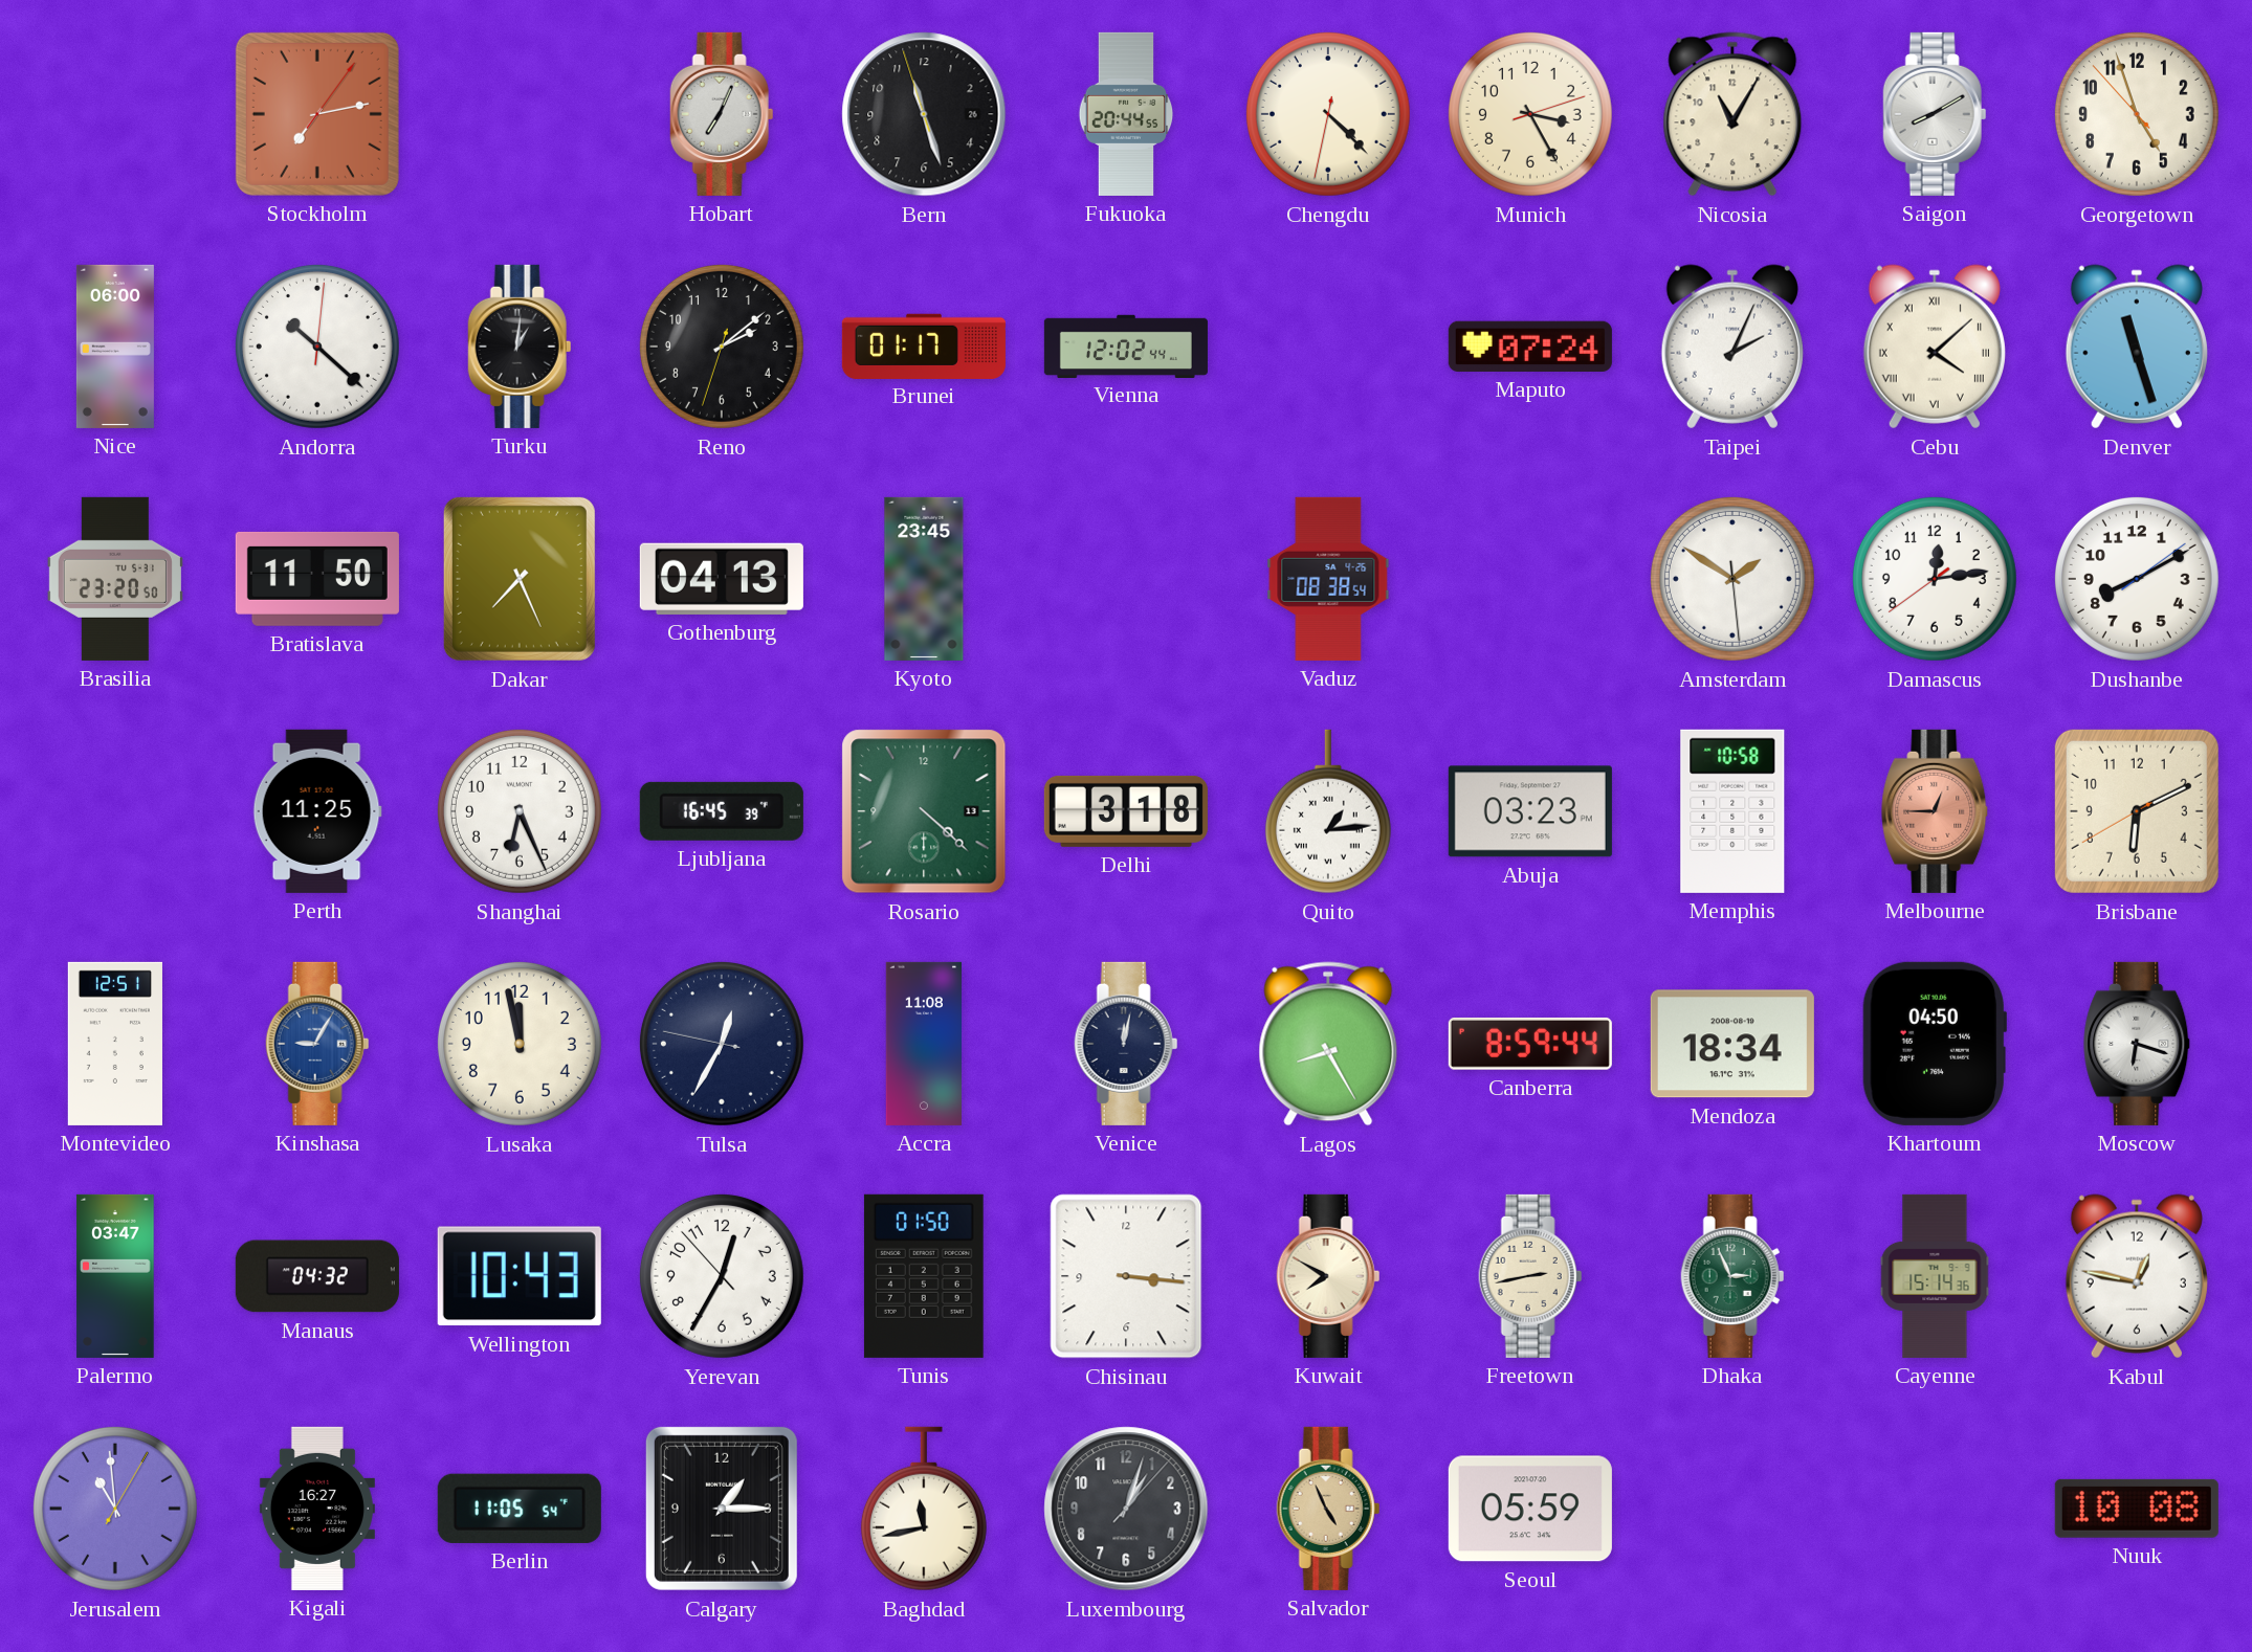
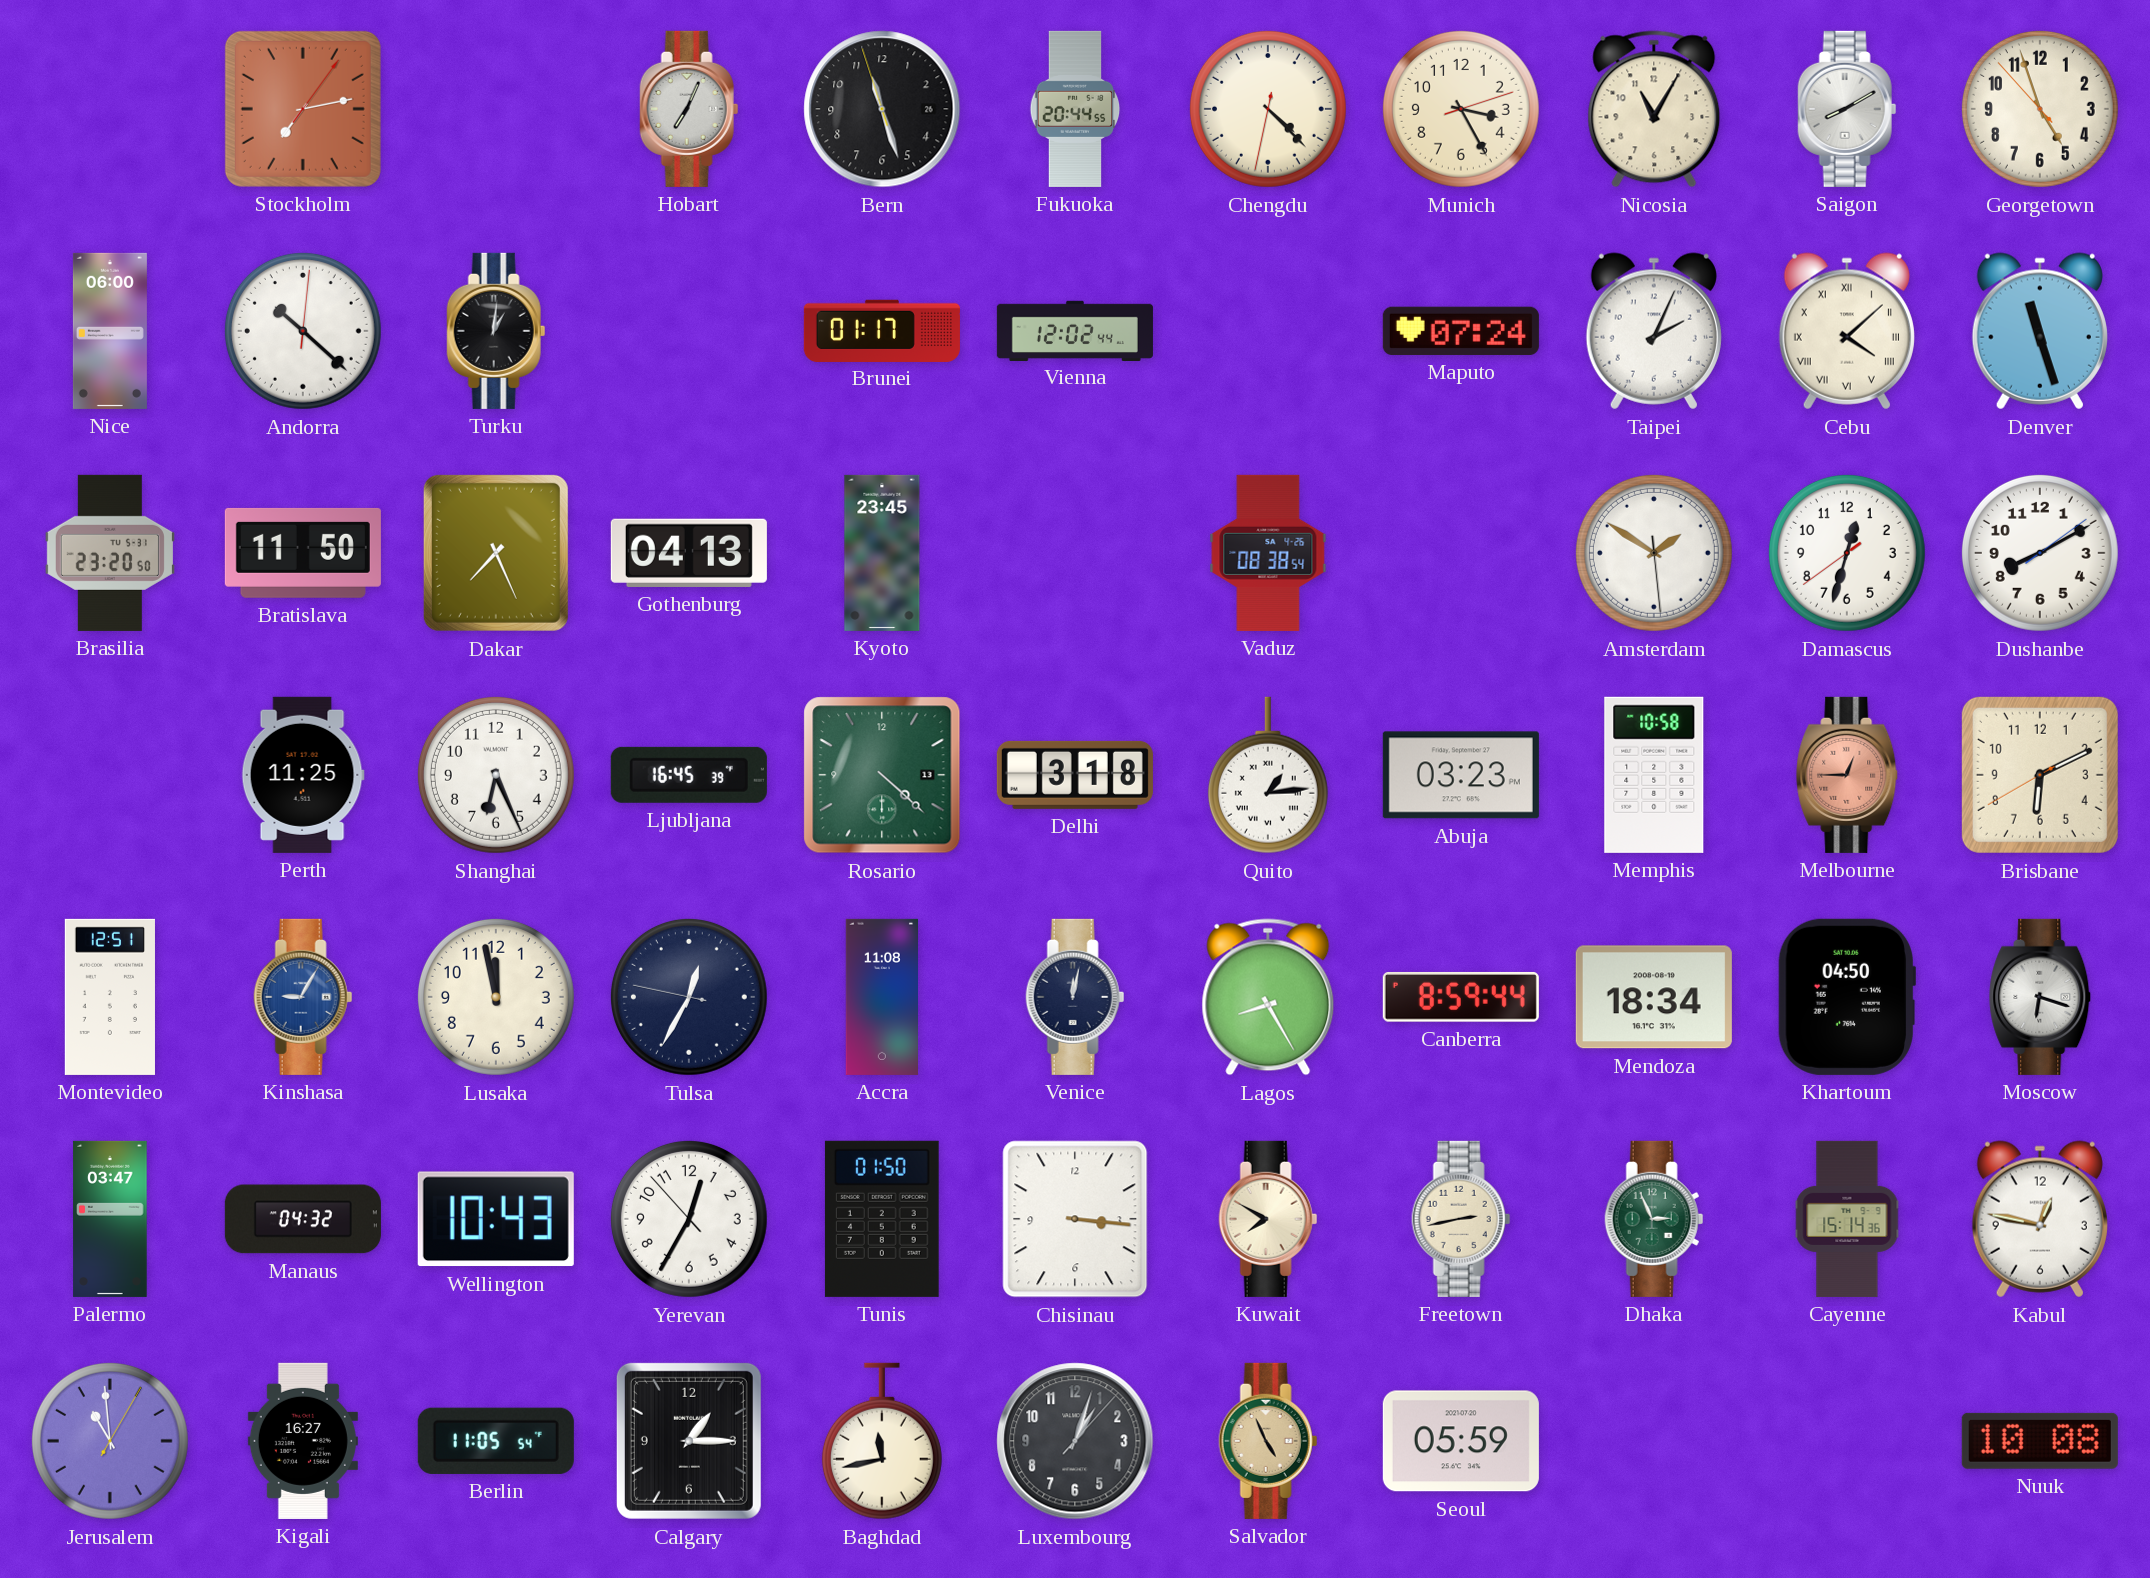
Reno: 2:08 -> none
Damascus: 12:13 -> 12:32
